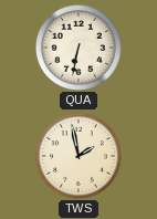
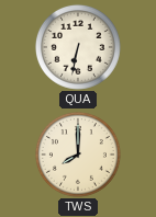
TWS: 1:58 -> 8:00
